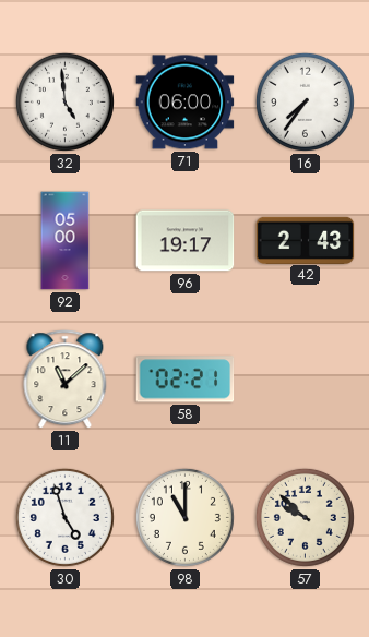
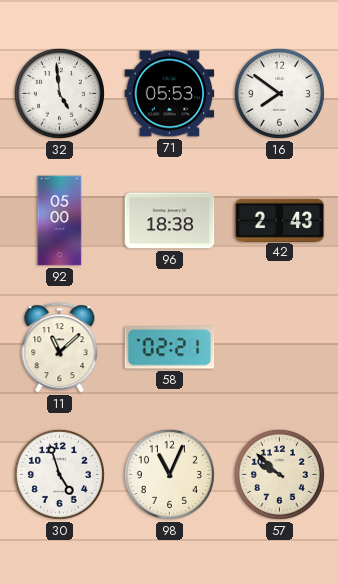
71: 06:00 -> 05:53
16: 7:36 -> 7:51
96: 19:17 -> 18:38
98: 11:00 -> 11:04
